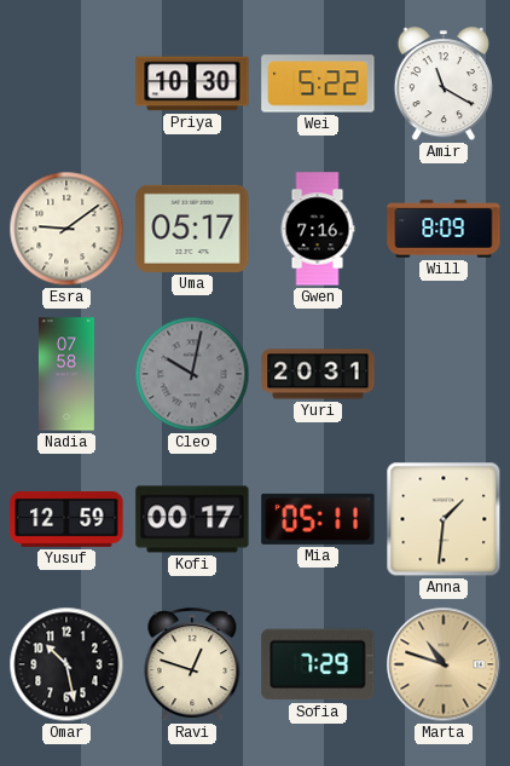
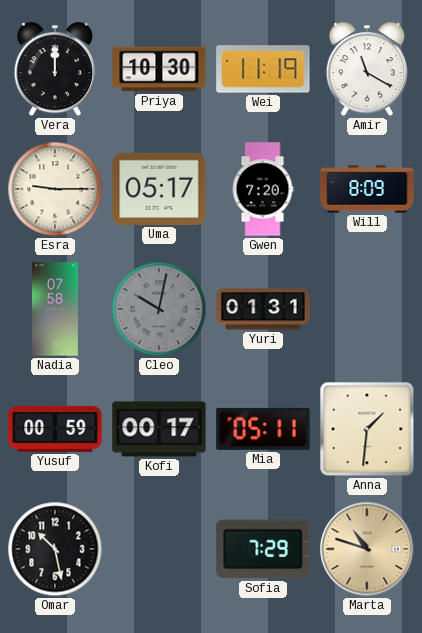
Vera: none -> 12:00
Wei: 5:22 -> 11:19
Esra: 9:09 -> 9:15
Gwen: 7:16 -> 7:20
Yuri: 20:31 -> 01:31
Yusuf: 12:59 -> 00:59
Ravi: 12:48 -> none
